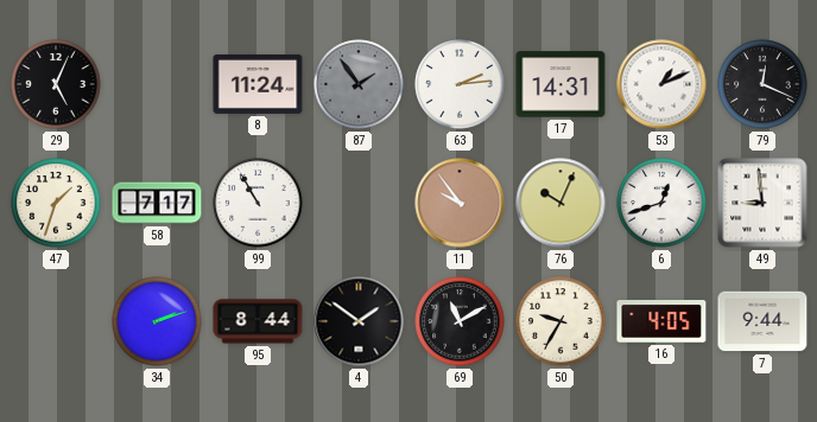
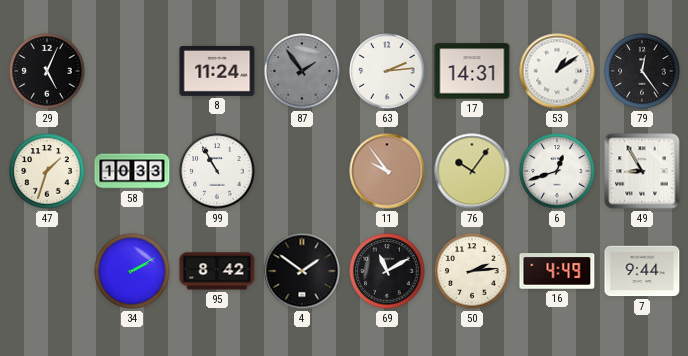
53: 1:11 -> 1:09
79: 12:19 -> 12:24
58: 7:17 -> 10:33
76: 10:04 -> 10:06
49: 8:59 -> 8:55
34: 2:12 -> 2:10
95: 8:44 -> 8:42
50: 9:35 -> 2:14
16: 4:05 -> 4:49
